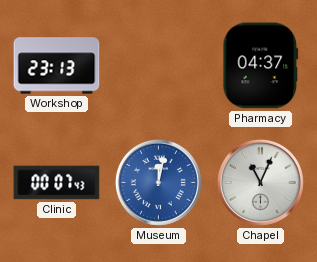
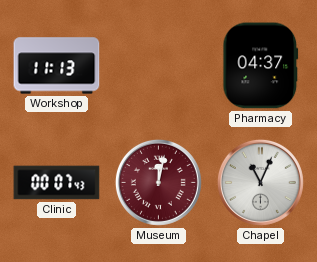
Workshop: 23:13 -> 11:13
Museum dial: blue -> burgundy
